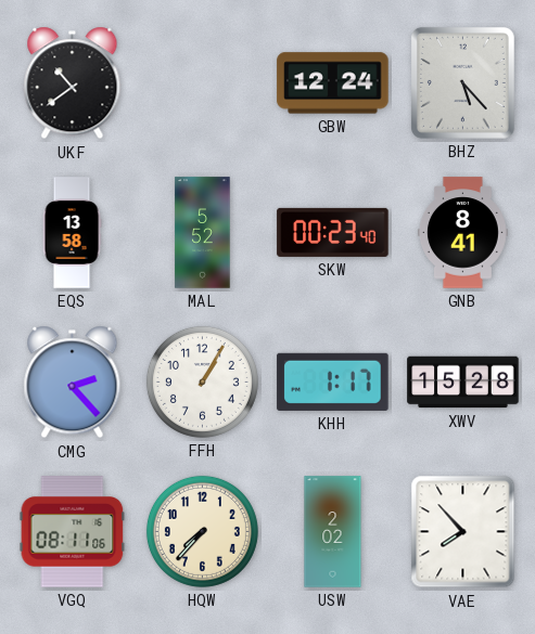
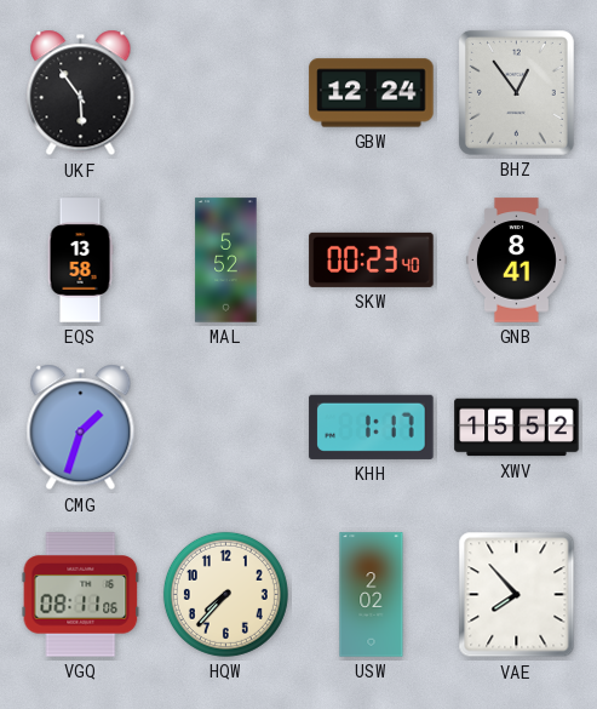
UKF: 10:39 -> 5:54
BHZ: 5:23 -> 12:54
CMG: 2:23 -> 1:33
FFH: 1:05 -> none
XWV: 15:28 -> 15:52
